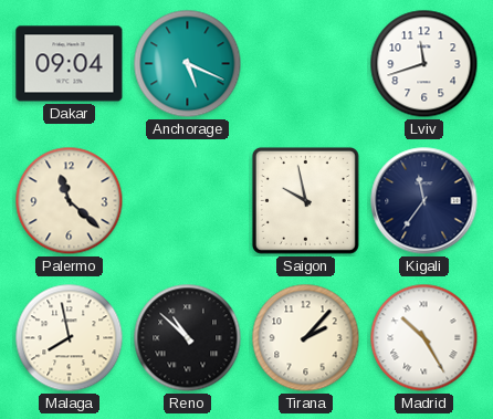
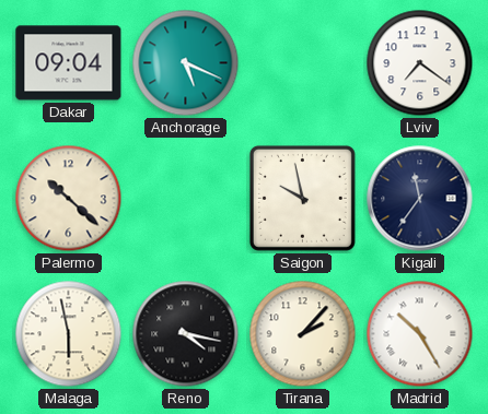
Lviv: 11:42 -> 7:21
Palermo: 11:22 -> 10:22
Malaga: 7:58 -> 5:58
Reno: 10:52 -> 4:17
